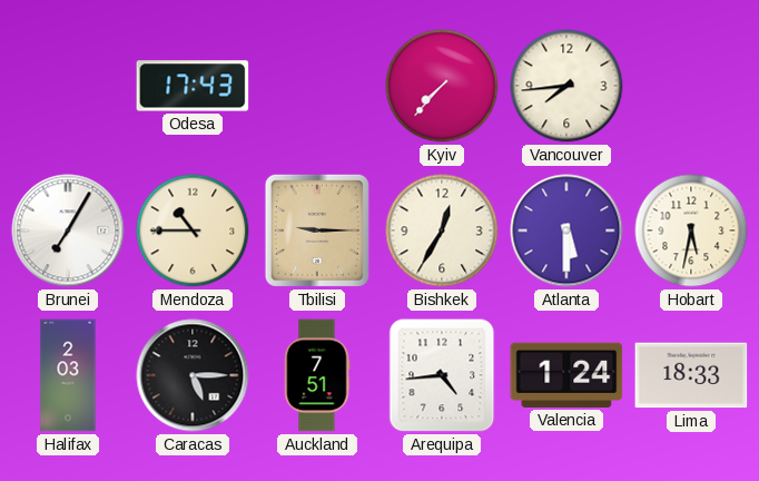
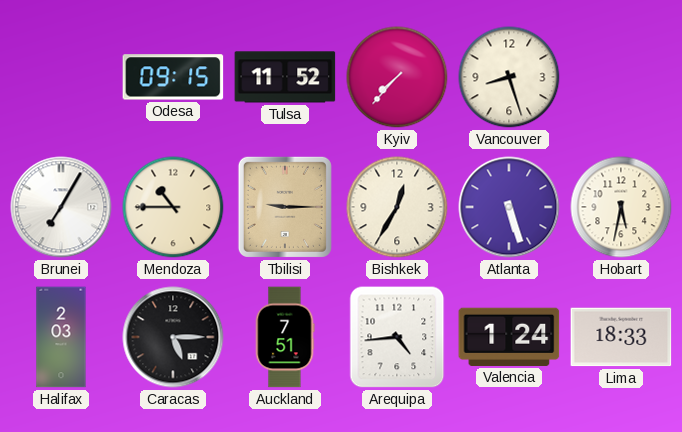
Odesa: 17:43 -> 09:15
Tulsa: none -> 11:52
Vancouver: 7:44 -> 8:27
Atlanta: 5:30 -> 5:27
